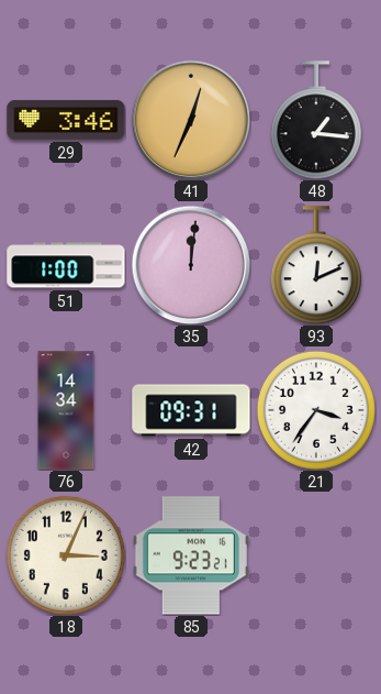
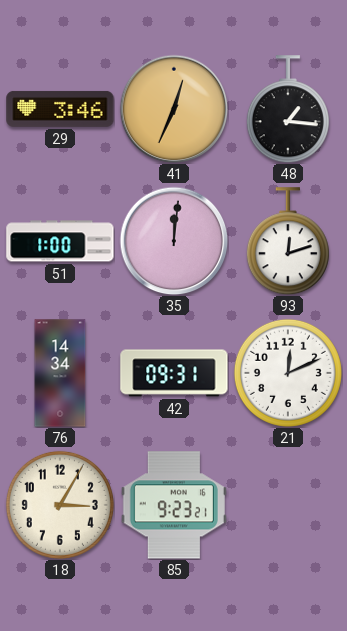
93: 12:11 -> 12:12
21: 3:36 -> 12:11
18: 3:04 -> 3:05
